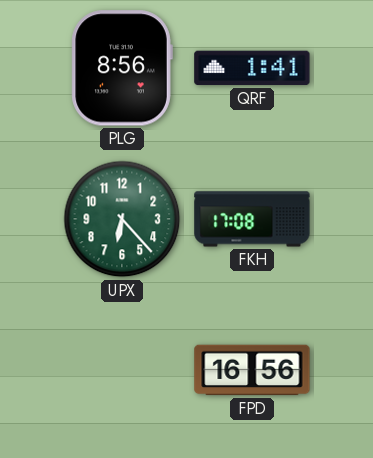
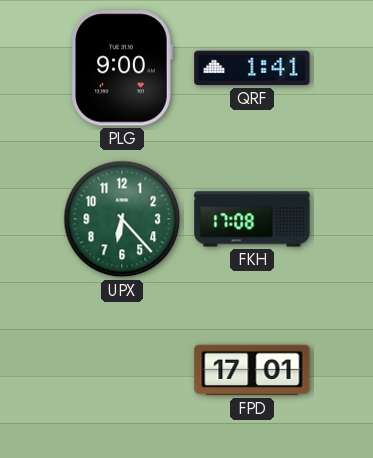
PLG: 8:56 -> 9:00
FPD: 16:56 -> 17:01
